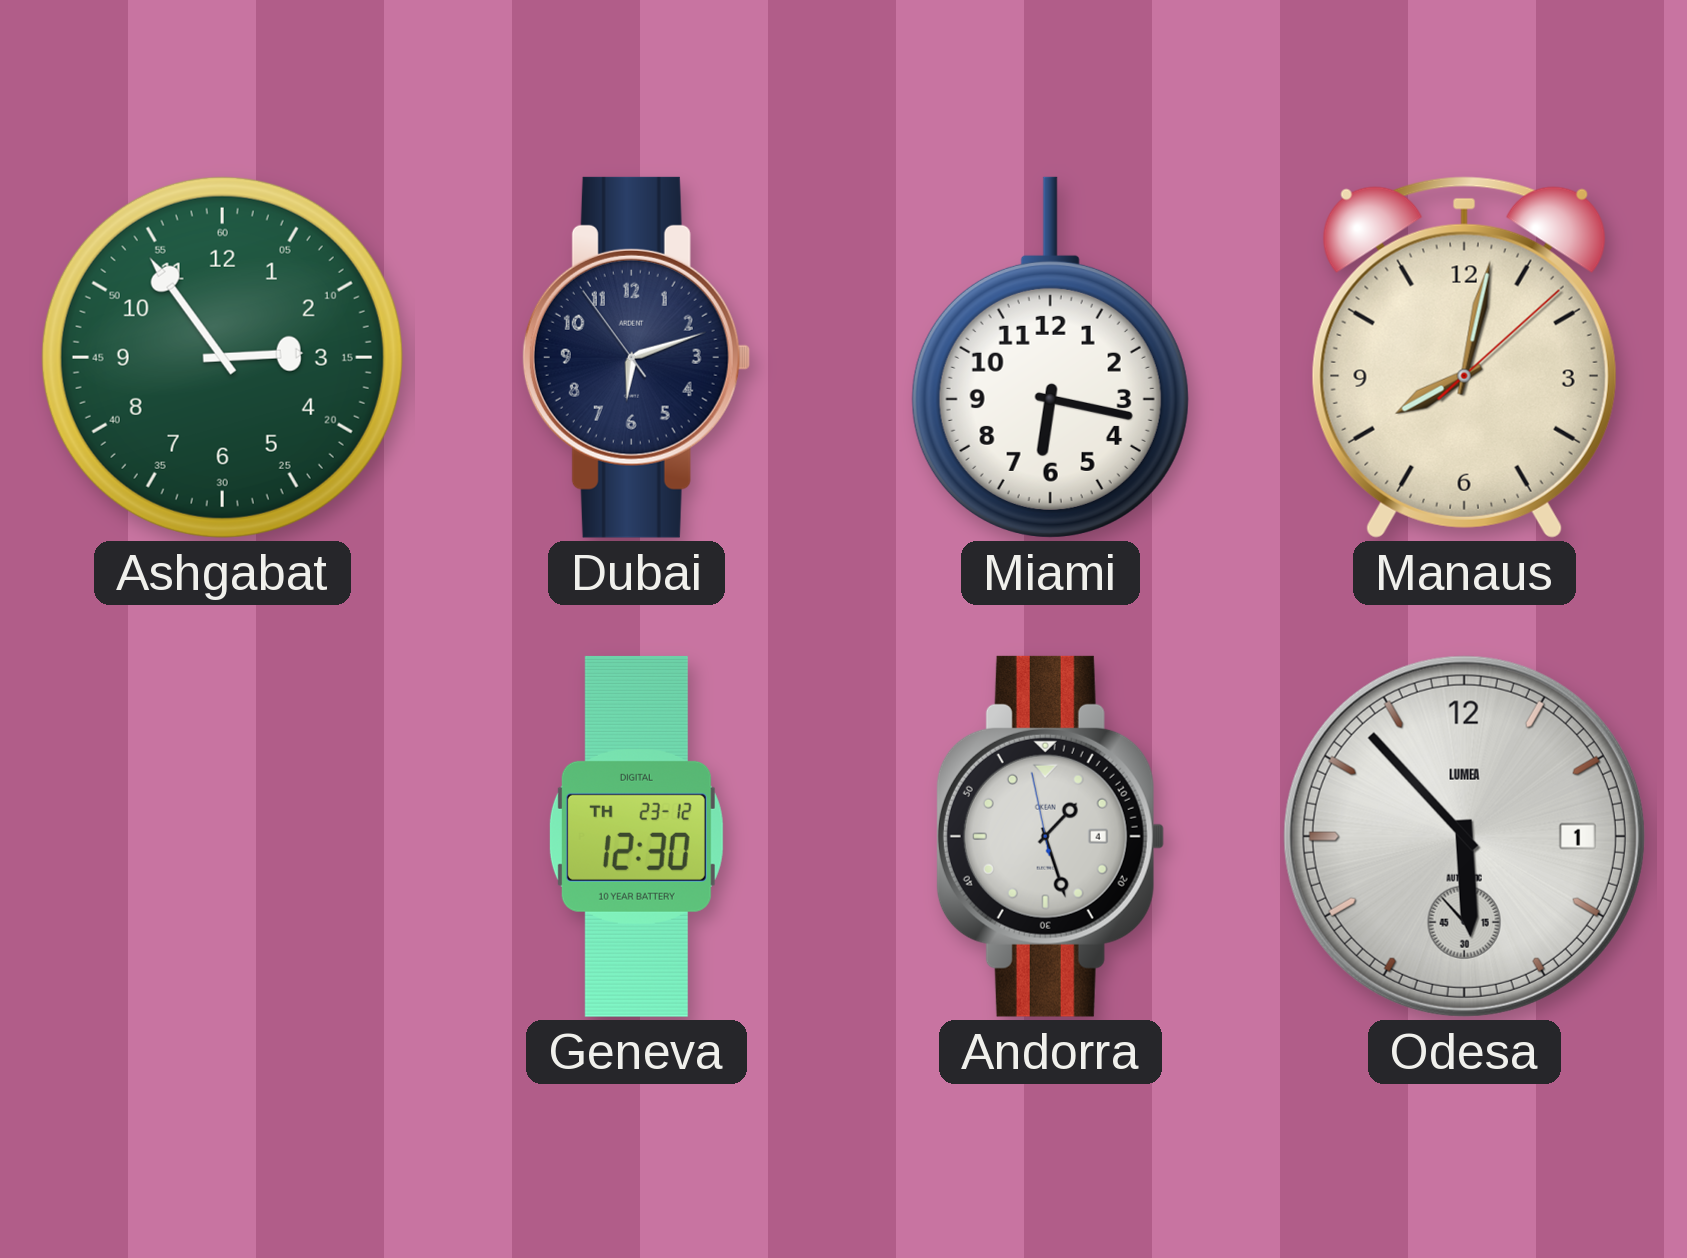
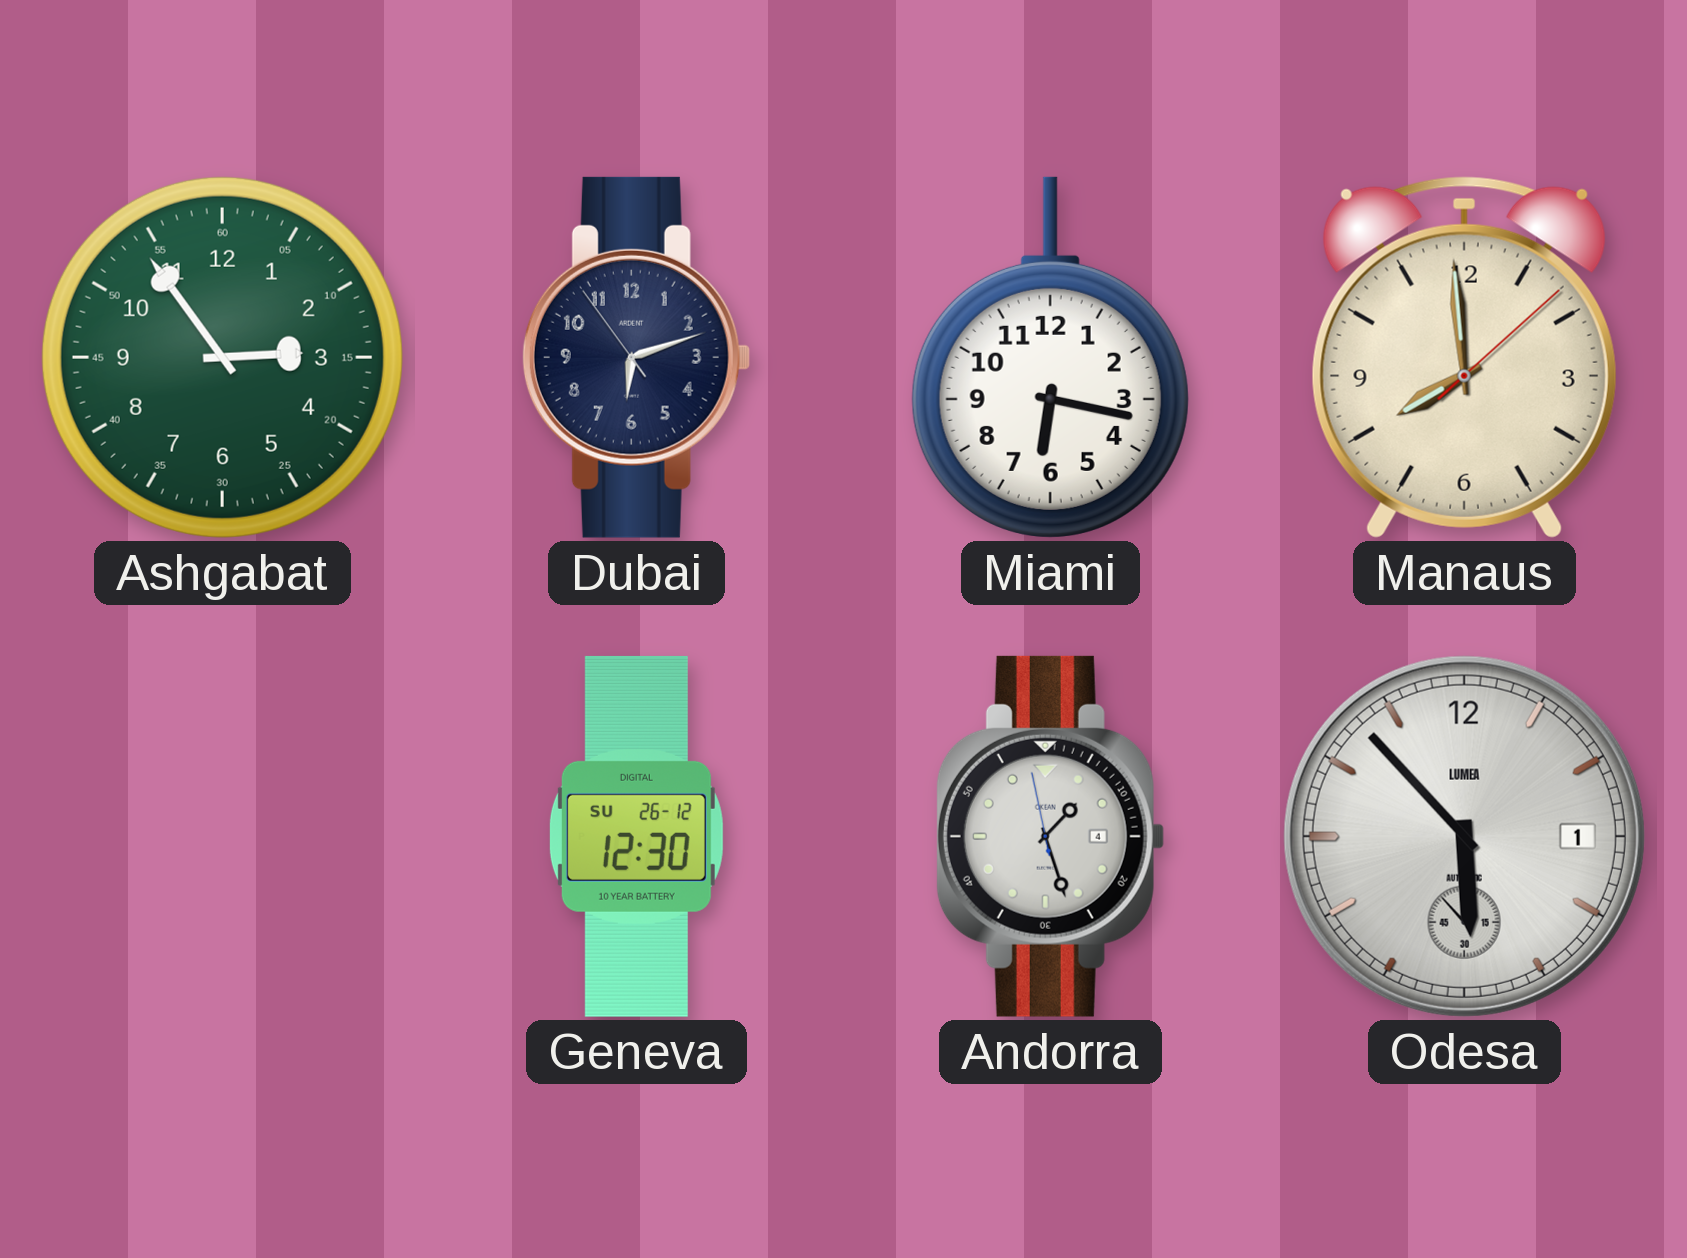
Manaus: 8:02 -> 7:59
Geneva date: TH 23-12 -> SU 26-12
